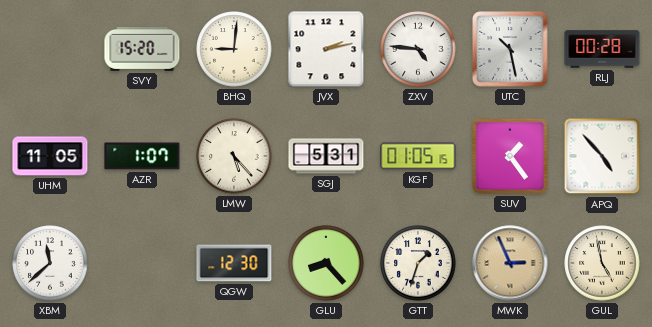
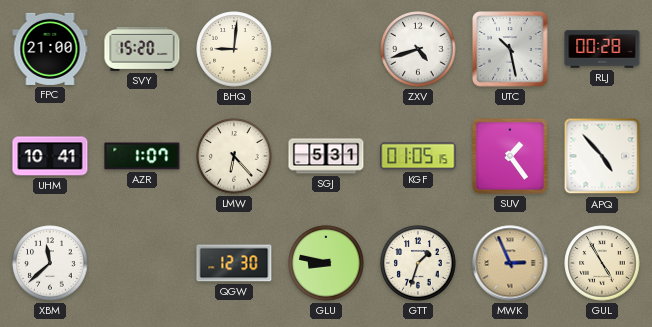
FPC: none -> 21:00
JVX: 2:13 -> none
ZXV: 4:46 -> 4:42
UHM: 11:05 -> 10:41
LMW: 5:23 -> 6:23
GLU: 8:23 -> 8:47
GUL: 4:58 -> 4:55
